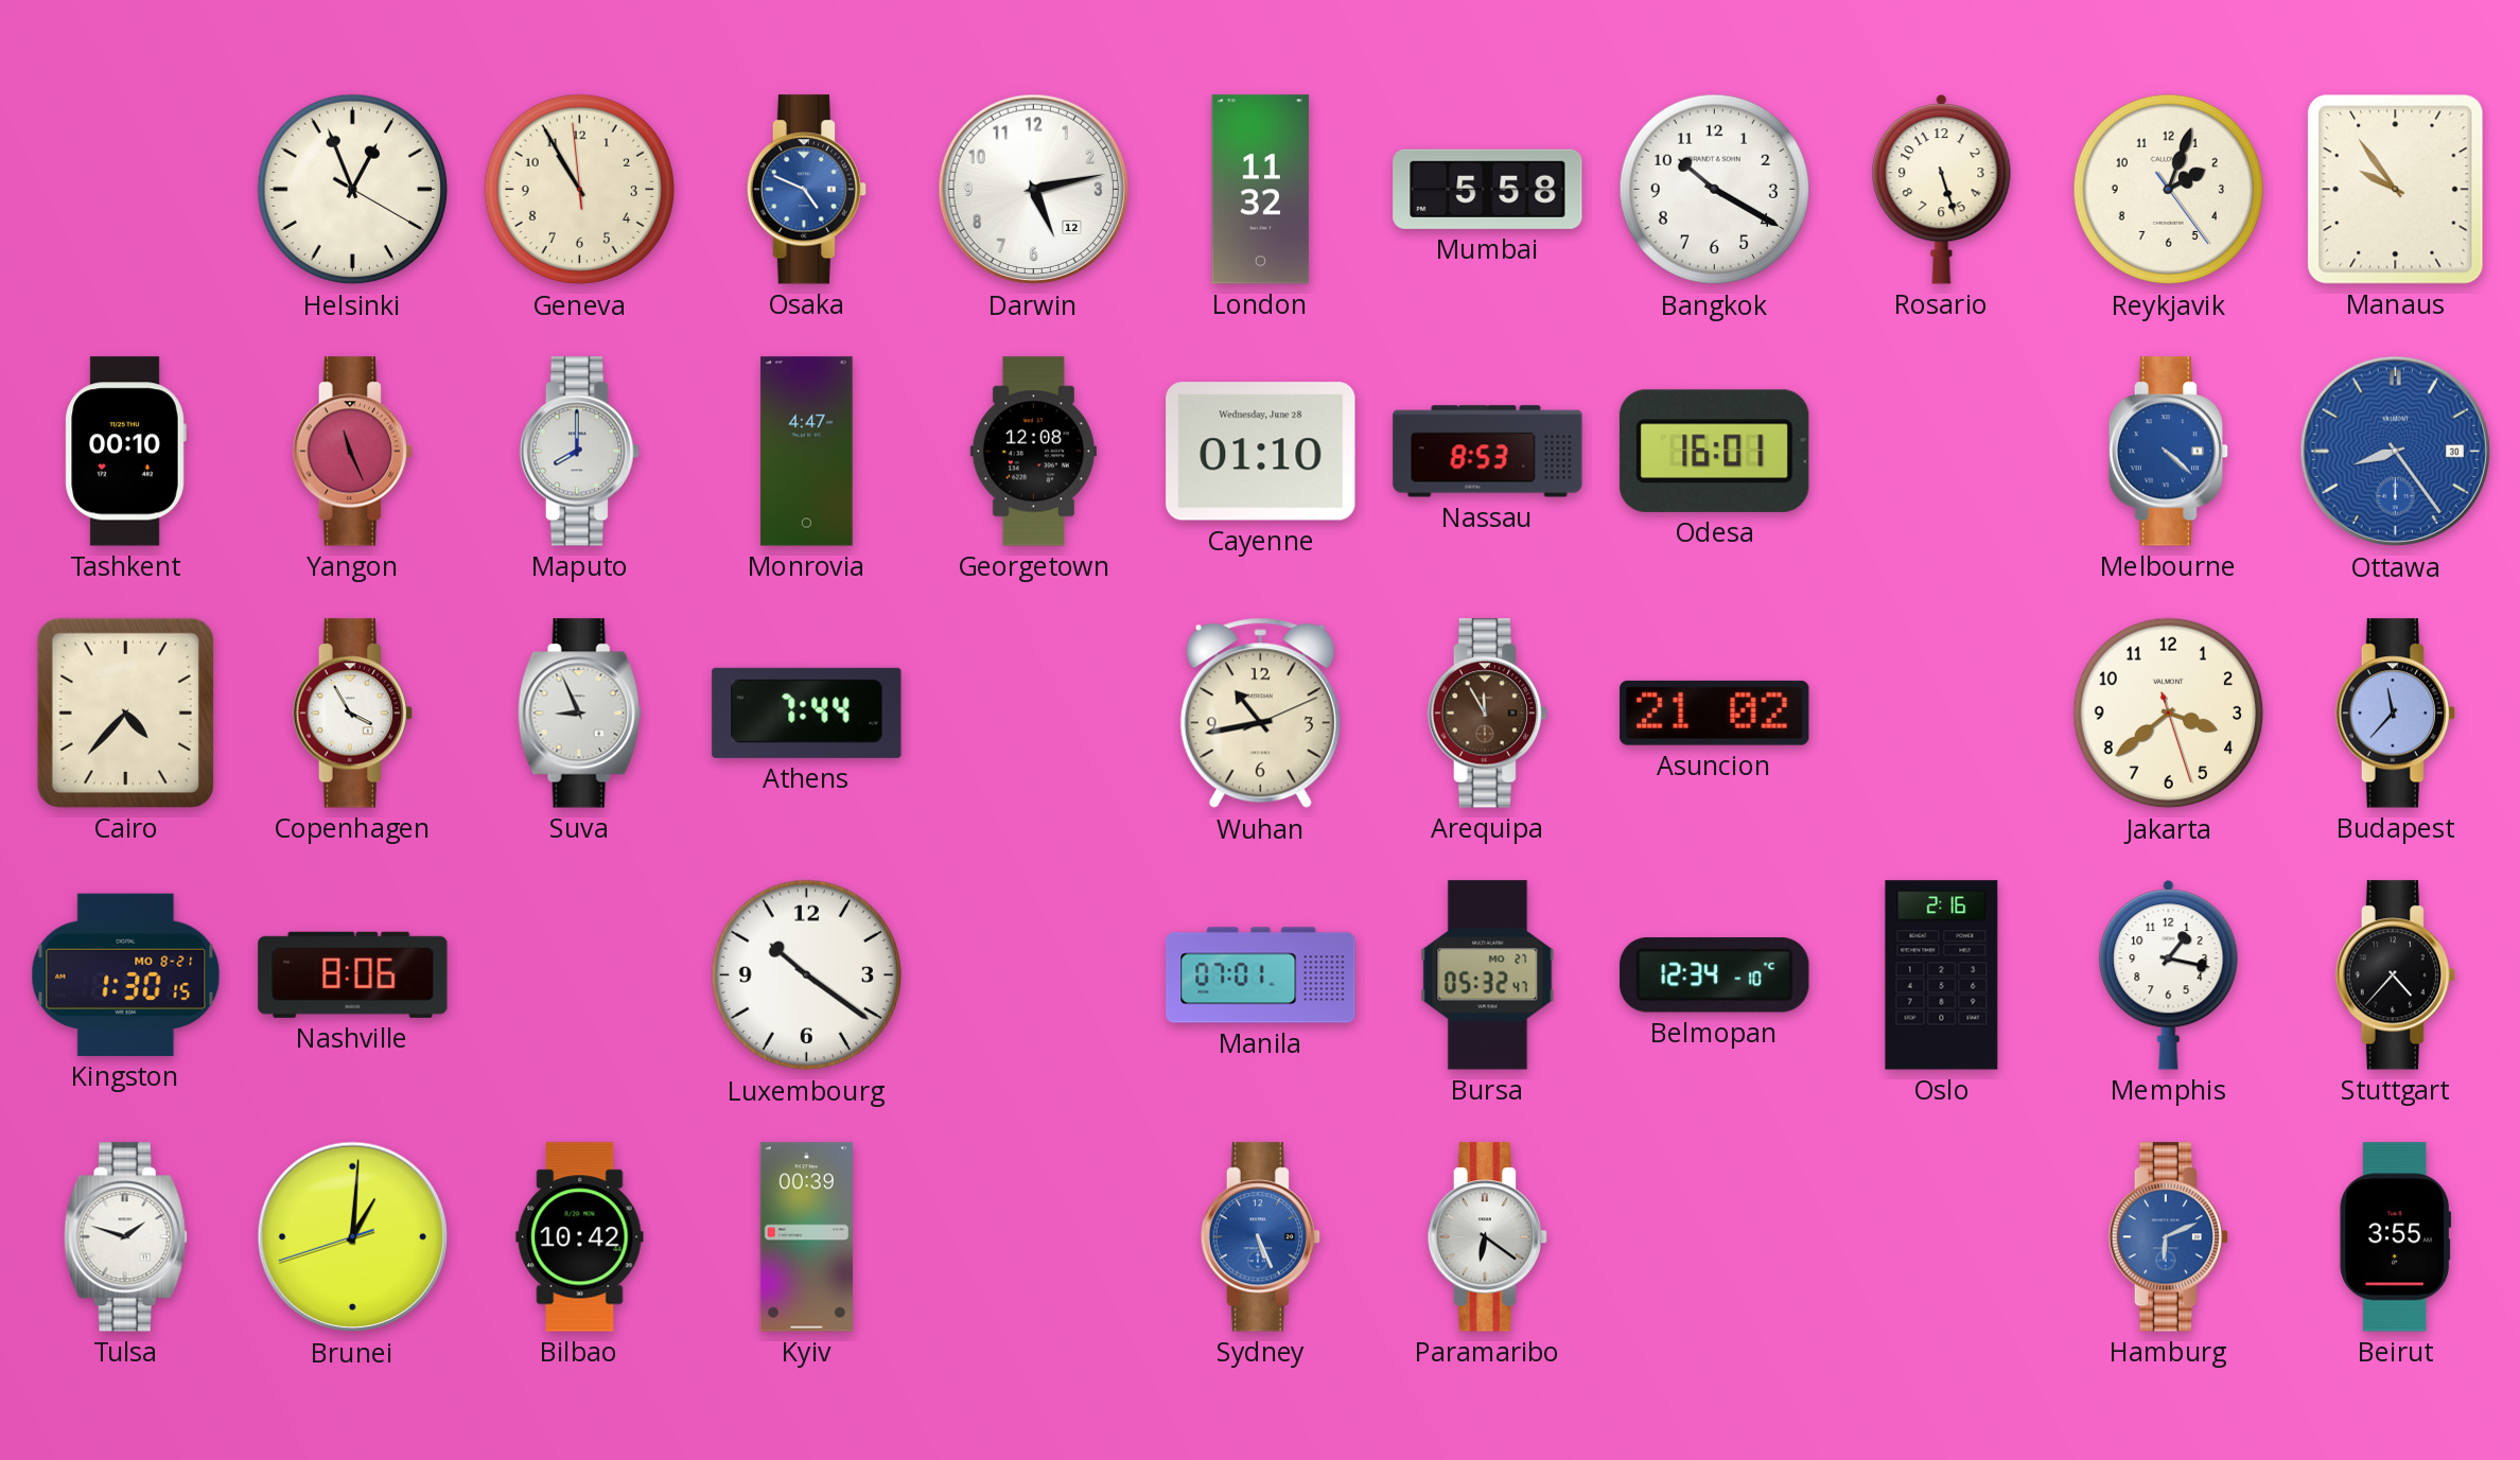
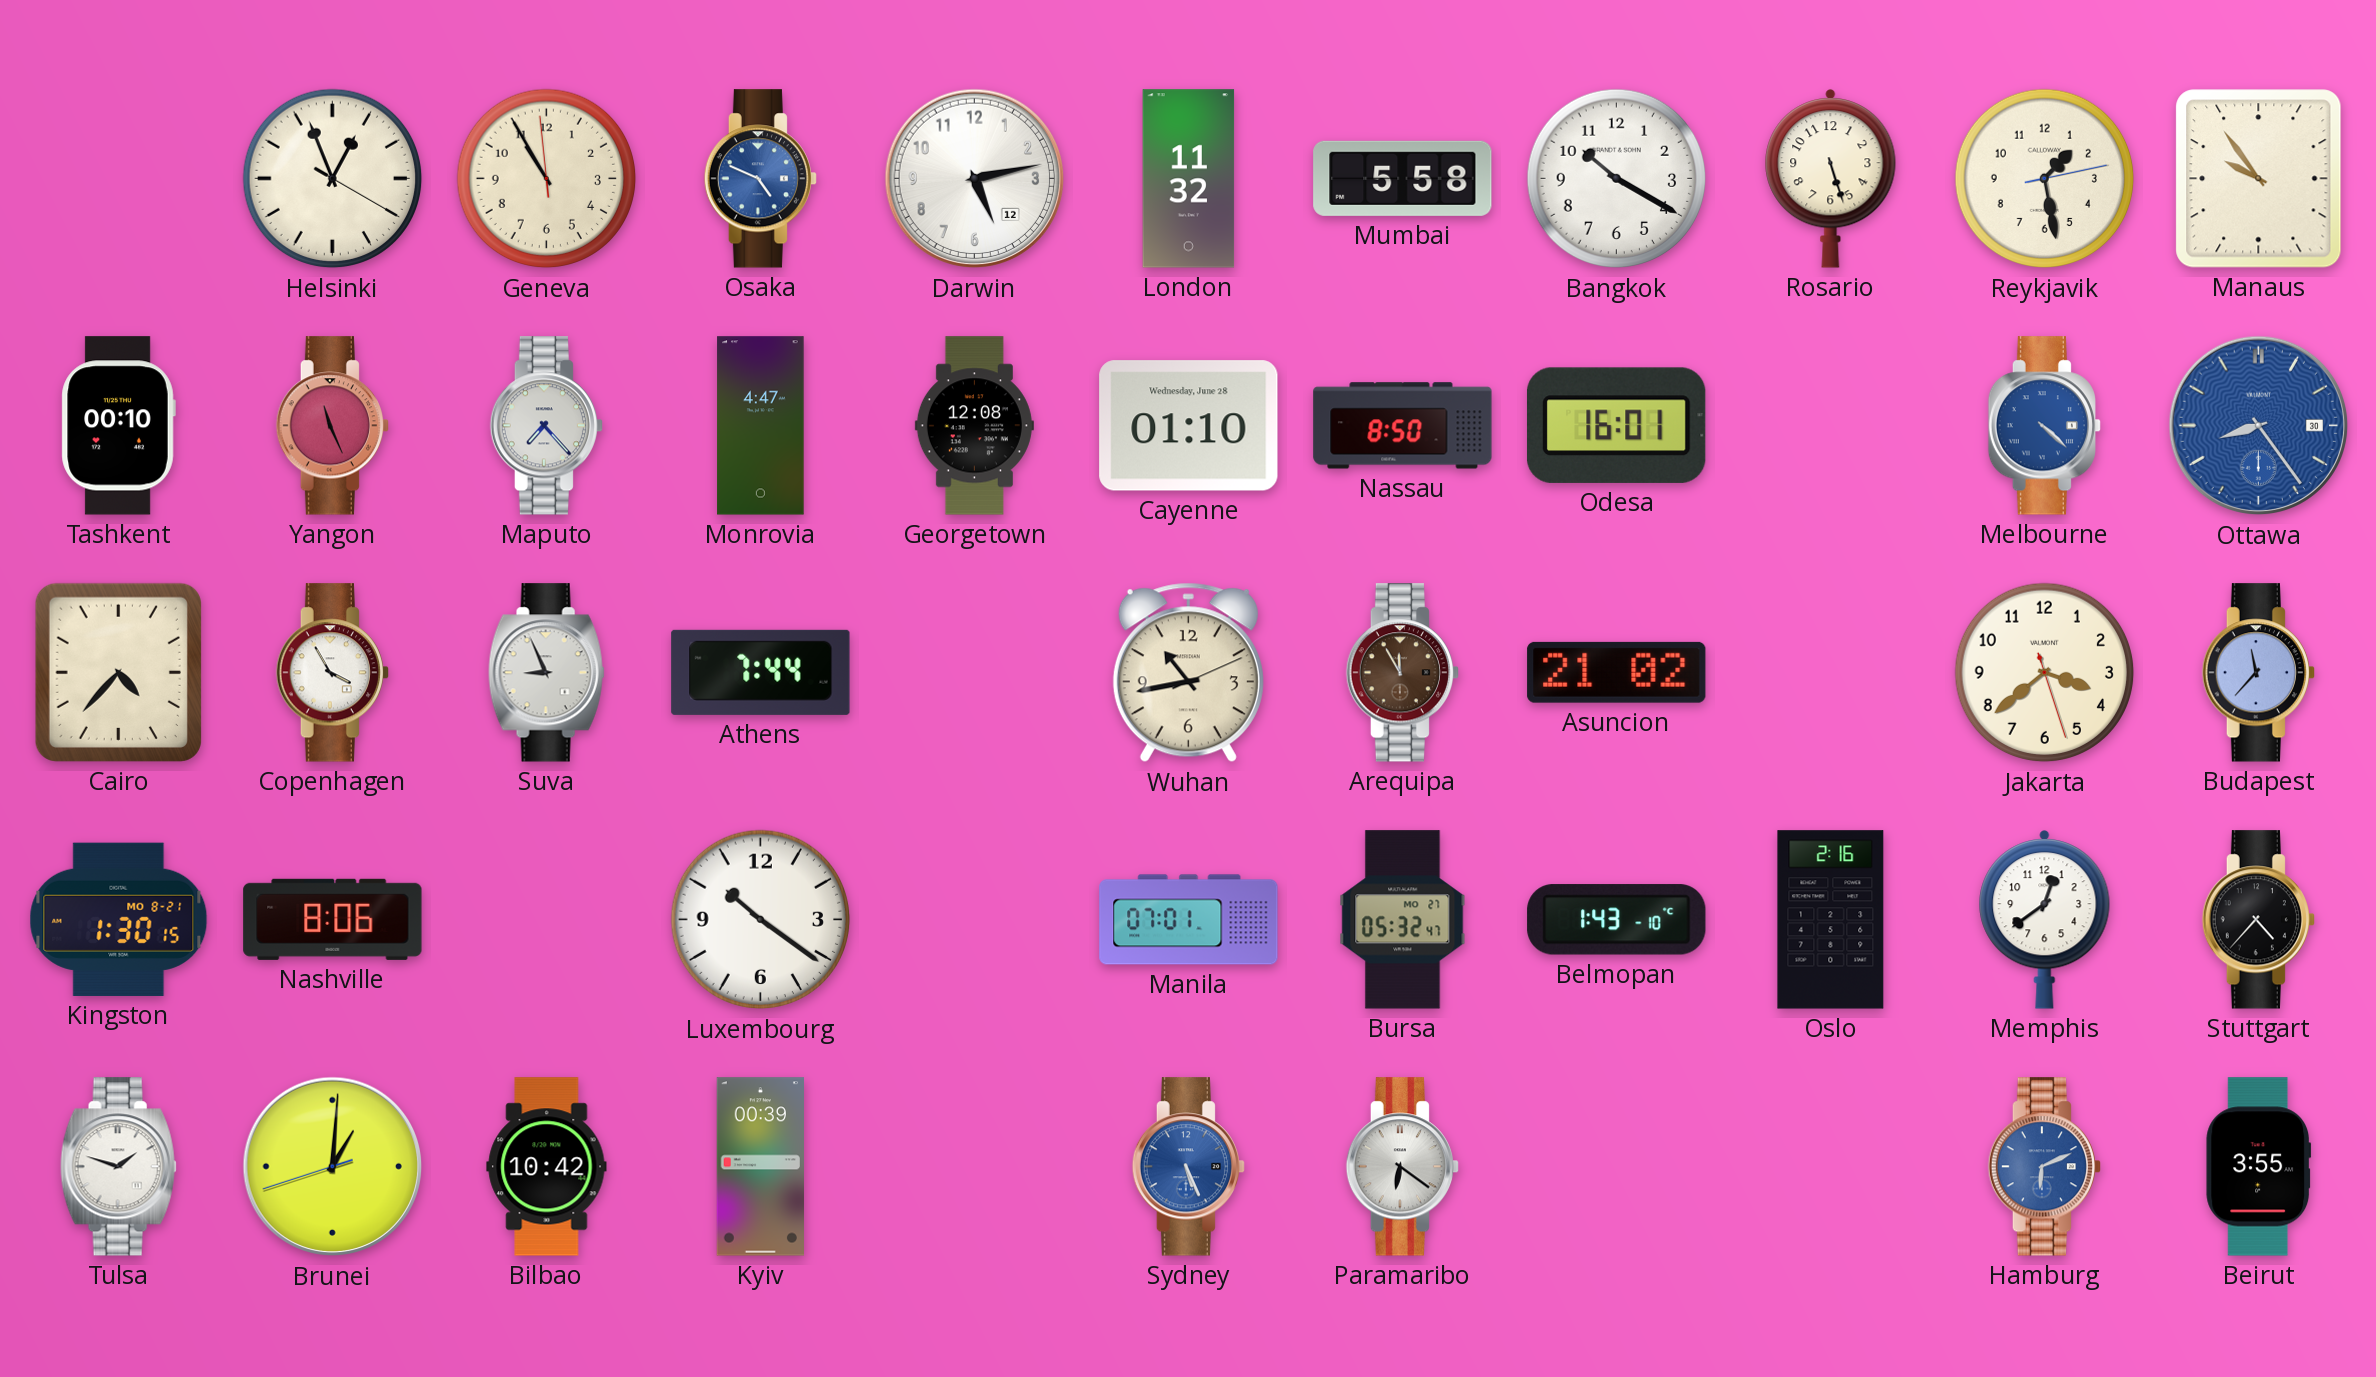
Reykjavik: 2:03 -> 1:28
Maputo: 8:00 -> 7:23
Nassau: 8:53 -> 8:50
Belmopan: 12:34 -> 1:43
Memphis: 1:17 -> 12:39
